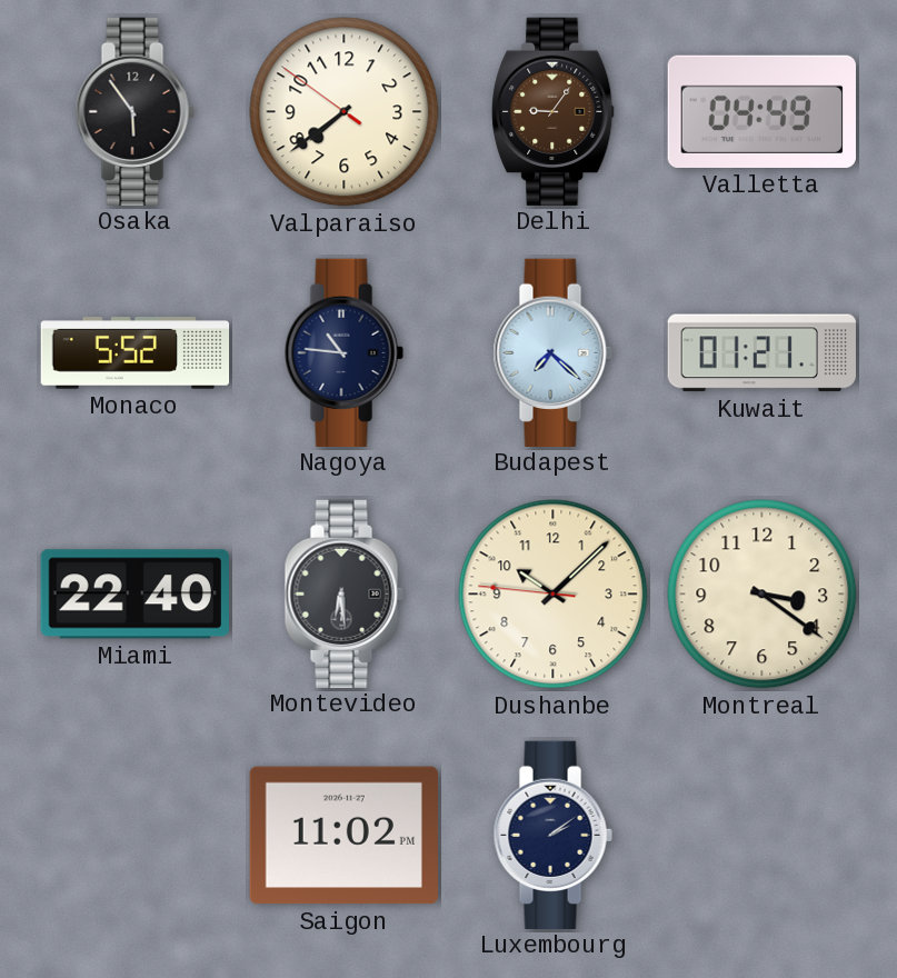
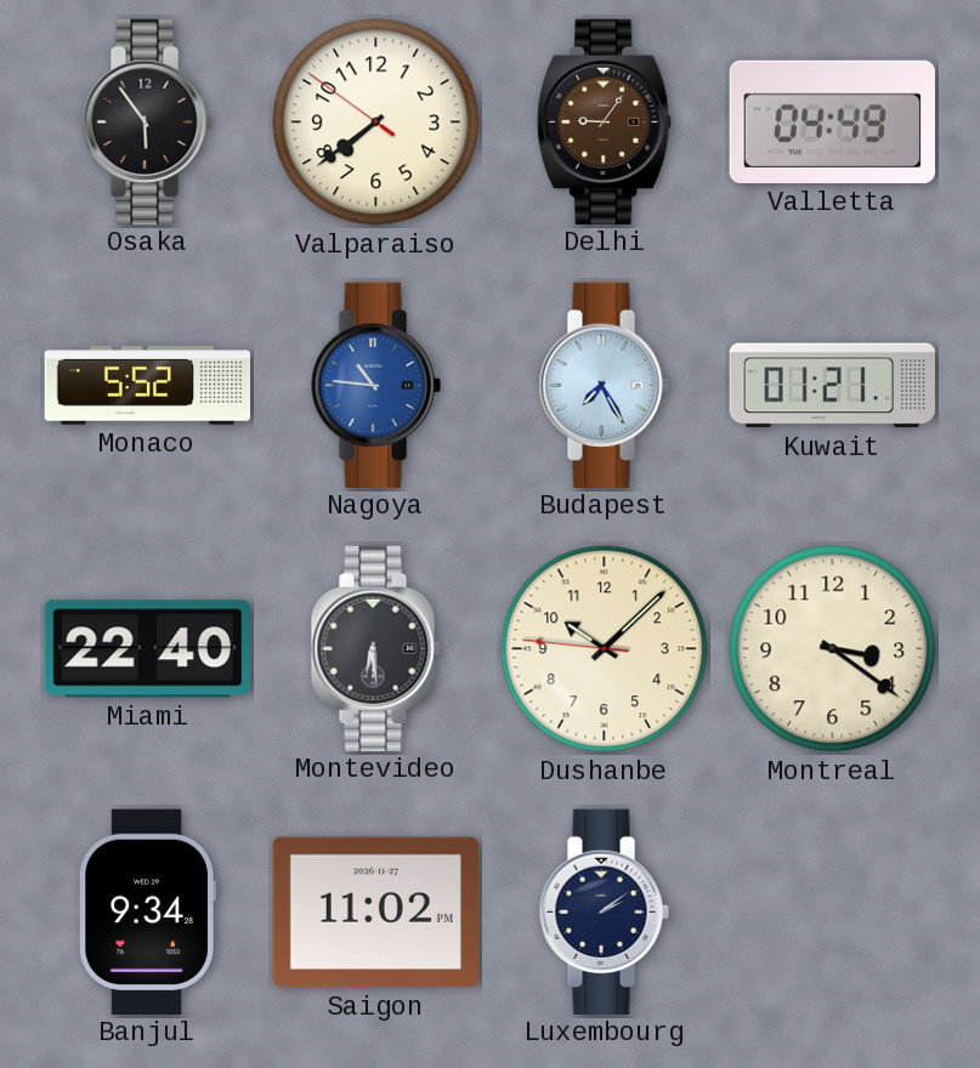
Nagoya dial: navy -> blue
Budapest: 7:22 -> 7:25
Banjul: none -> 9:34
